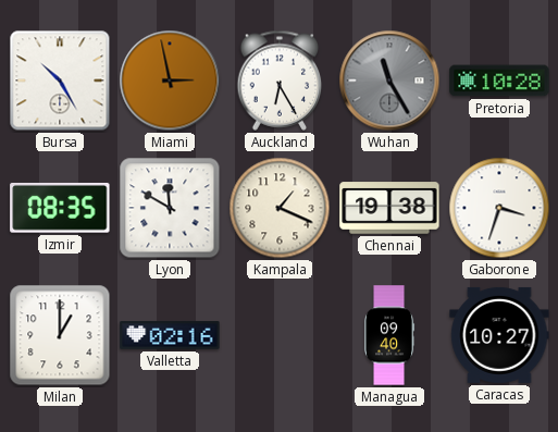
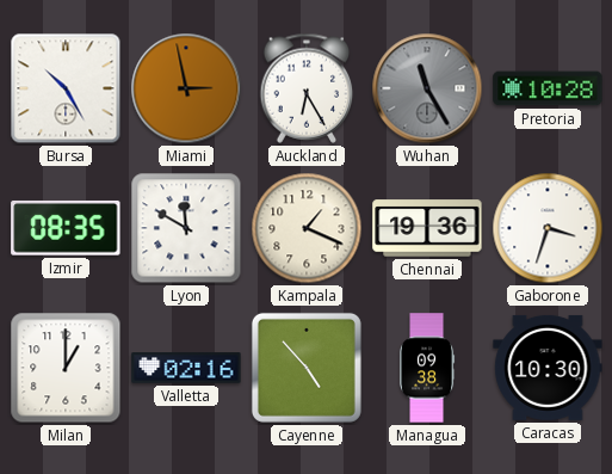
Chennai: 19:38 -> 19:36
Cayenne: none -> 4:53
Managua: 09:40 -> 09:38
Caracas: 10:27 -> 10:30
